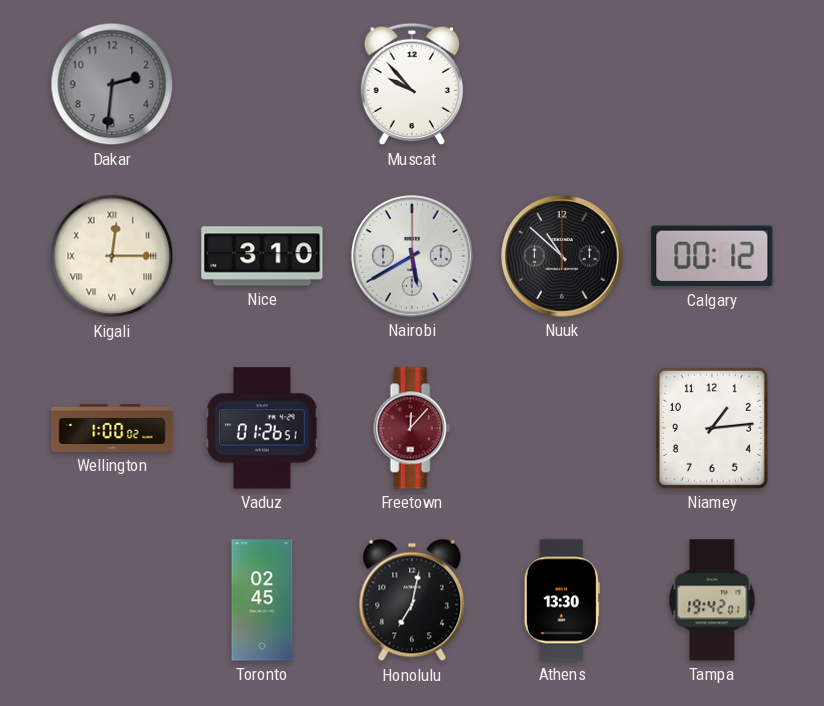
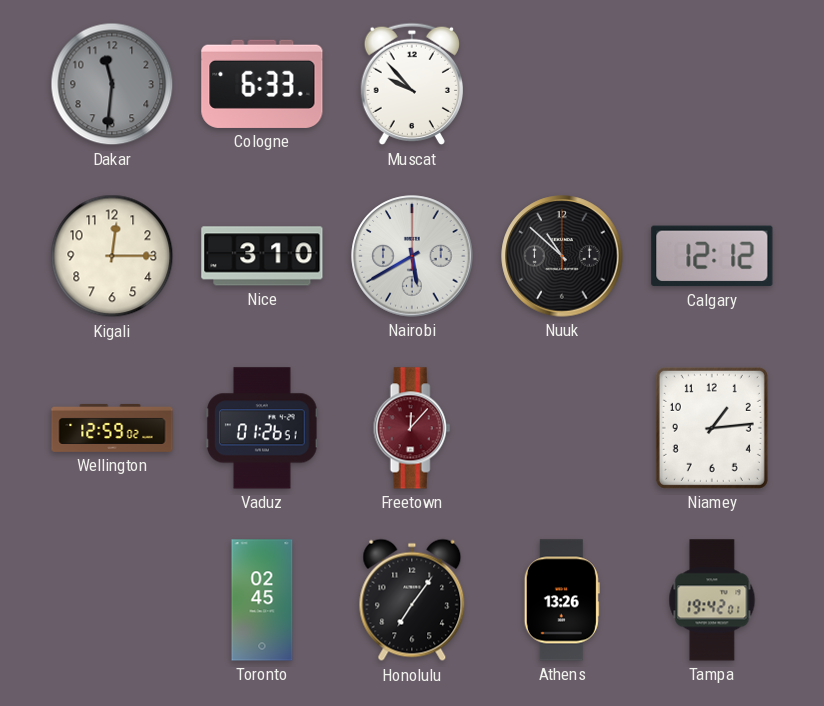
Dakar: 2:31 -> 11:31
Cologne: none -> 6:33
Kigali numerals: Roman -> Arabic
Calgary: 00:12 -> 12:12
Wellington: 1:00 -> 12:59
Honolulu: 7:02 -> 7:06
Athens: 13:30 -> 13:26
